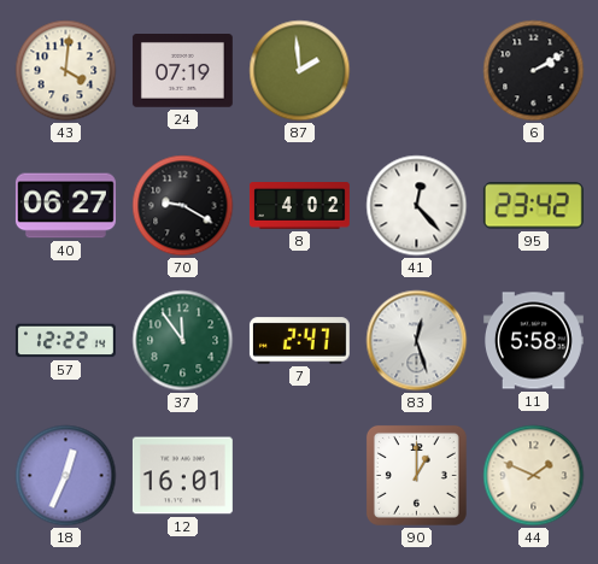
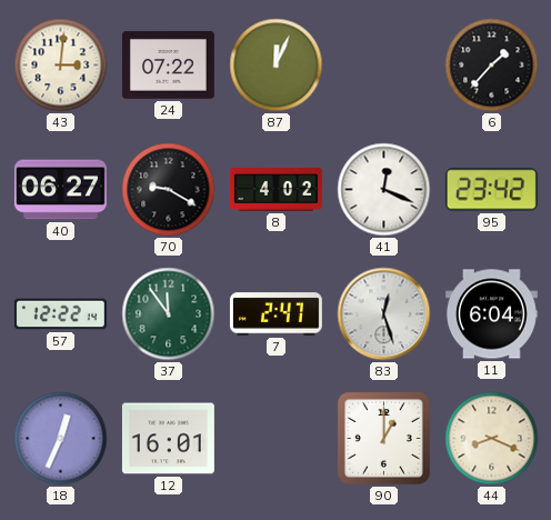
43: 4:01 -> 3:01
24: 07:19 -> 07:22
87: 1:59 -> 12:04
6: 2:10 -> 1:37
41: 12:23 -> 12:19
11: 5:58 -> 6:04
44: 1:49 -> 8:19
